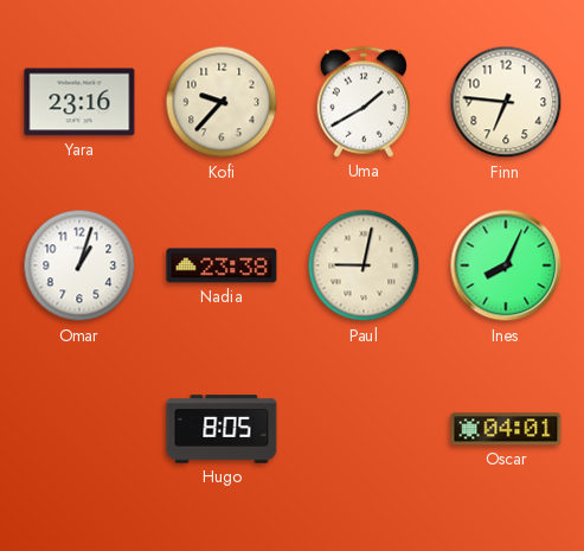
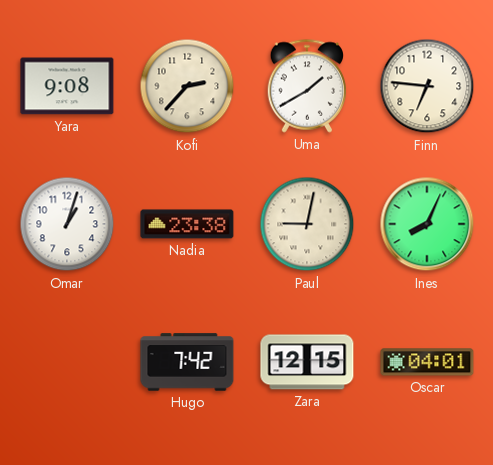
Yara: 23:16 -> 9:08
Kofi: 9:37 -> 2:37
Hugo: 8:05 -> 7:42
Zara: none -> 12:15
